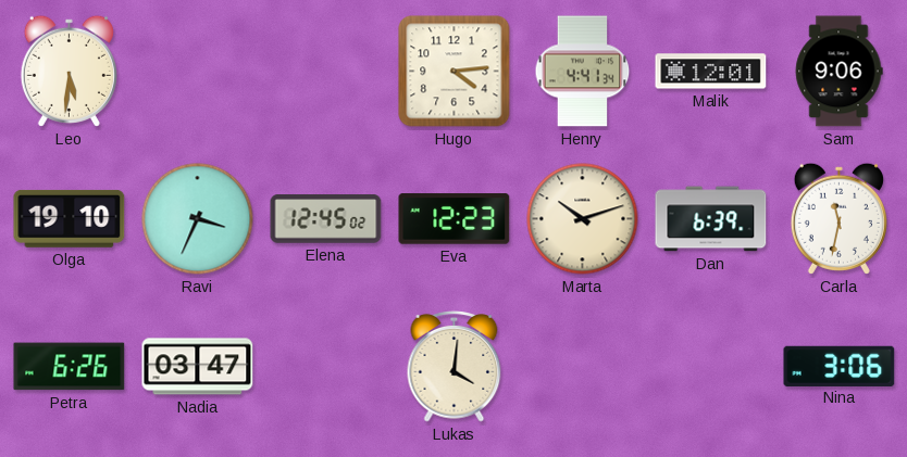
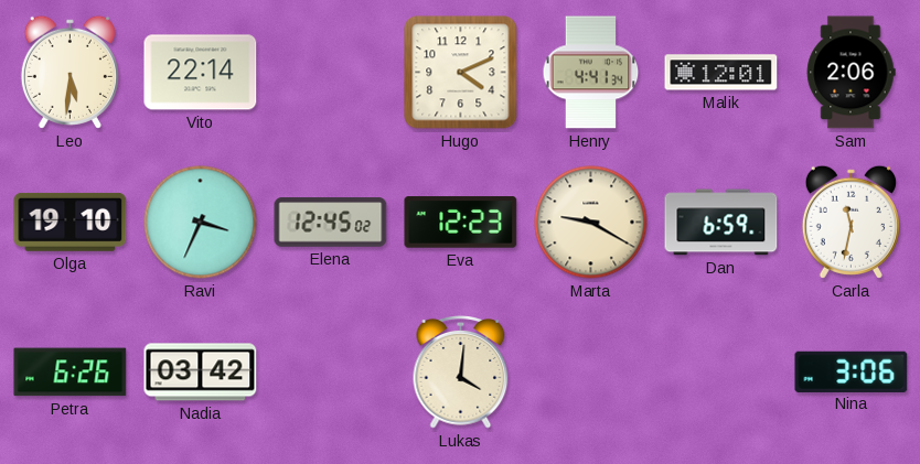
Vito: none -> 22:14
Hugo: 4:14 -> 4:11
Sam: 9:06 -> 2:06
Marta: 10:12 -> 9:20
Dan: 6:39 -> 6:59
Nadia: 03:47 -> 03:42
